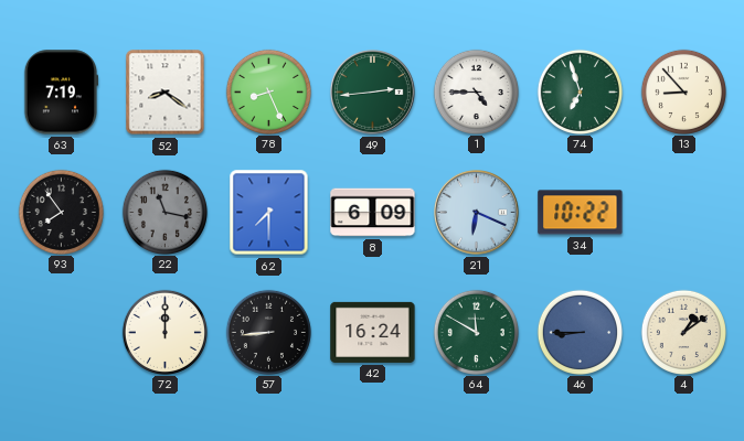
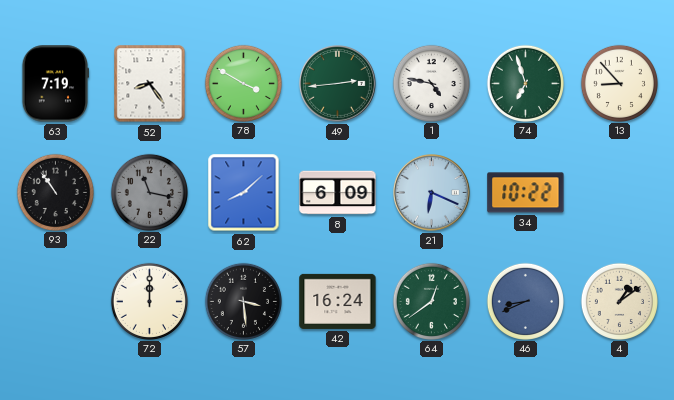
52: 8:21 -> 8:24
78: 8:26 -> 3:50
1: 4:45 -> 4:47
93: 7:54 -> 10:54
62: 7:30 -> 8:08
57: 8:44 -> 3:29
64: 11:50 -> 12:39
46: 8:45 -> 8:41
